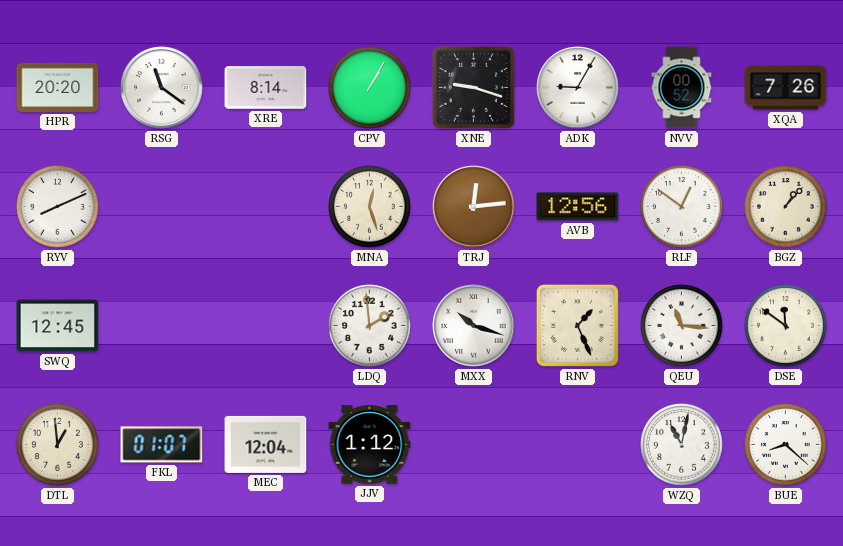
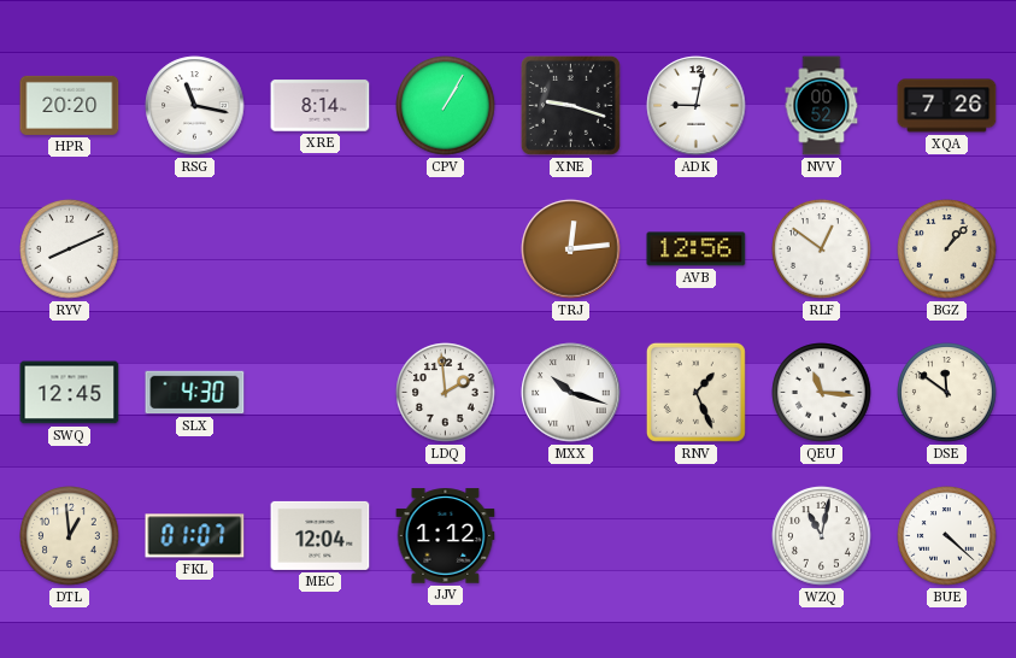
RSG: 11:21 -> 11:17
ADK: 9:05 -> 9:02
MNA: 12:27 -> none
SLX: none -> 4:30
BUE: 8:22 -> 4:22
